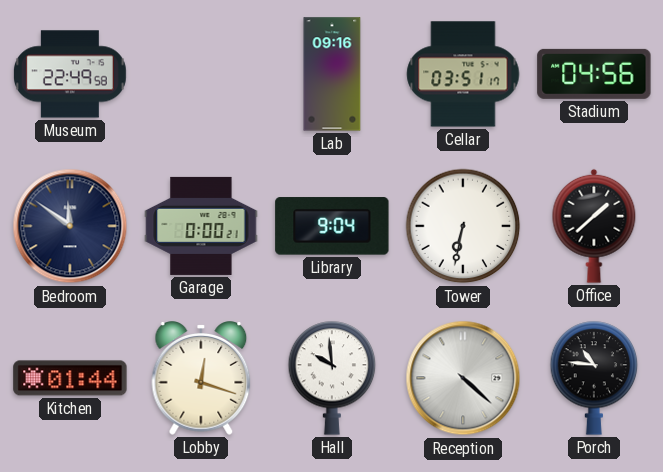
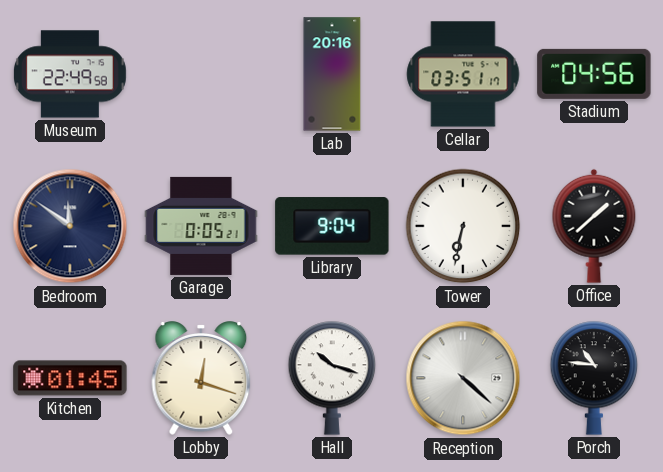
Lab: 09:16 -> 20:16
Garage: 0:00 -> 0:05
Kitchen: 01:44 -> 01:45
Hall: 9:59 -> 10:18
